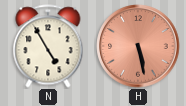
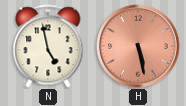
N: 4:55 -> 4:58
